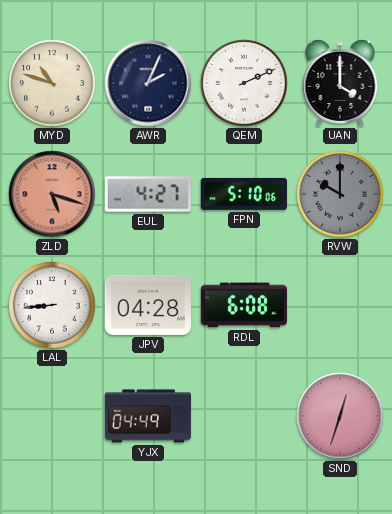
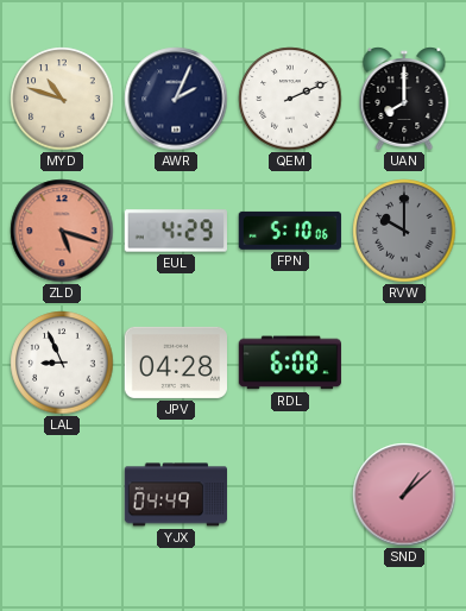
UAN: 4:00 -> 8:00
EUL: 4:27 -> 4:29
LAL: 8:44 -> 8:56
SND: 12:33 -> 1:08
